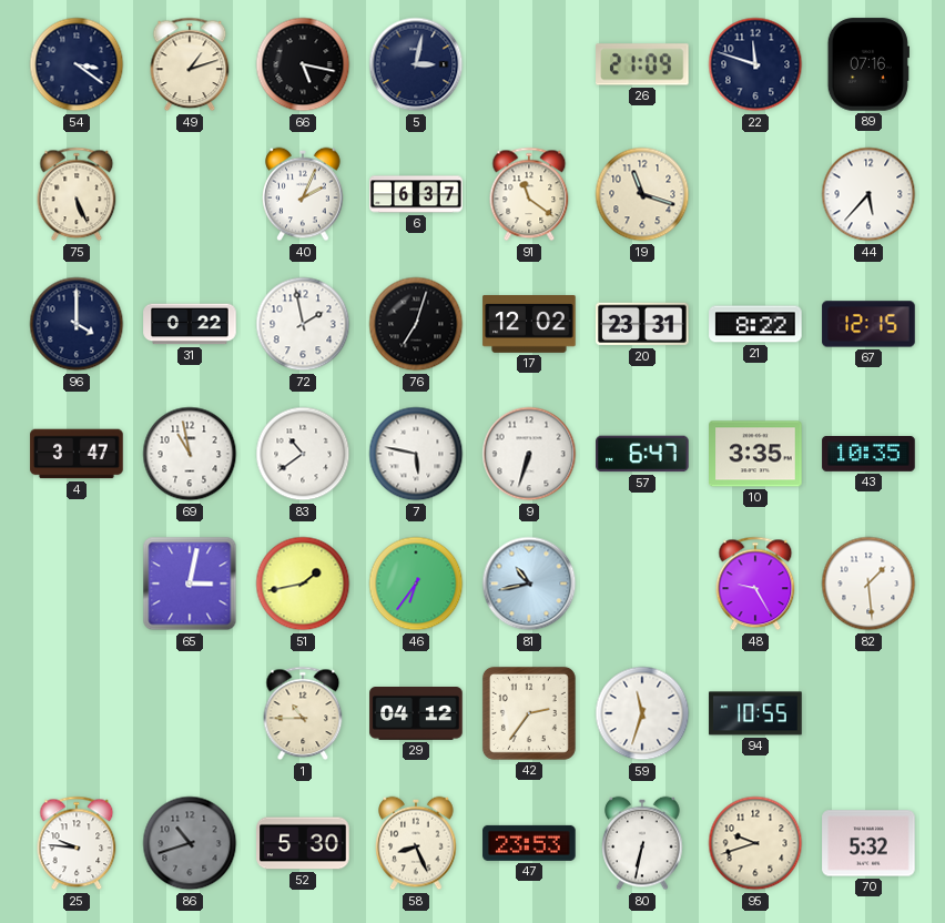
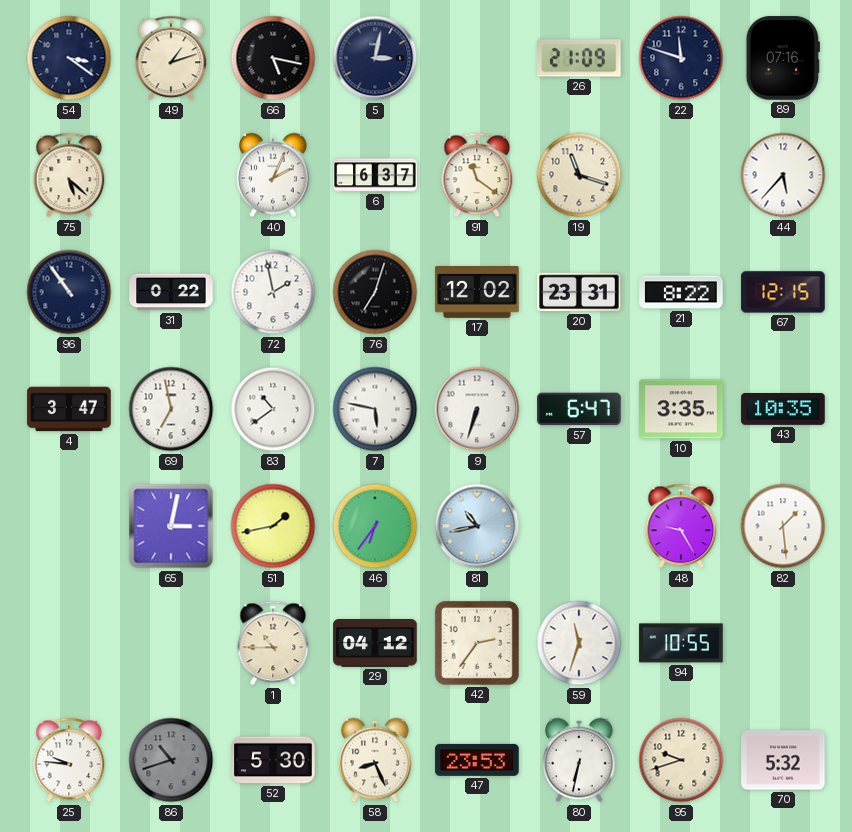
75: 5:26 -> 5:22
96: 4:00 -> 10:54
69: 10:58 -> 6:58
